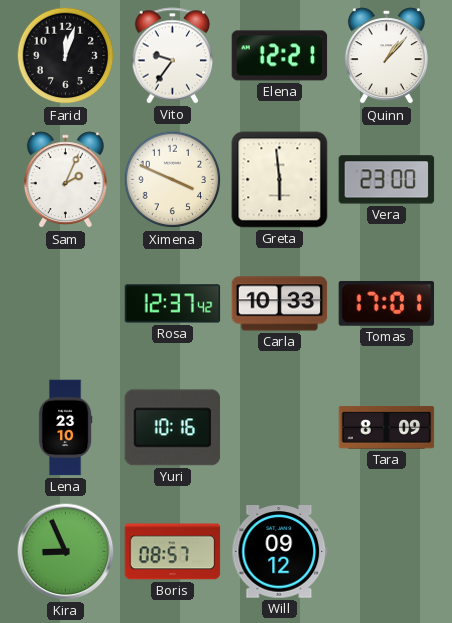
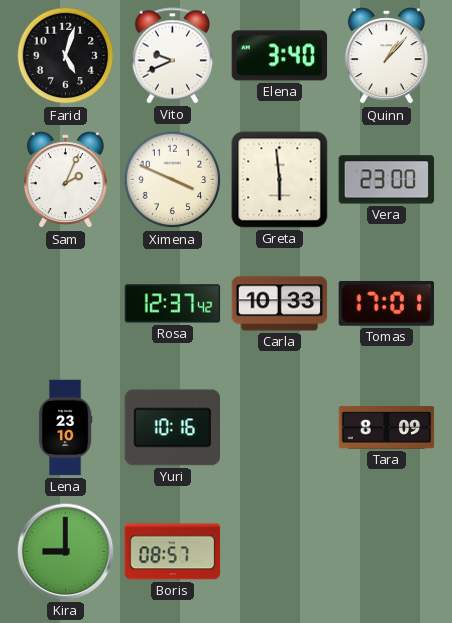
Farid: 12:03 -> 5:03
Vito: 9:36 -> 9:41
Elena: 12:21 -> 3:40
Kira: 8:56 -> 9:00
Will: 09:12 -> none
